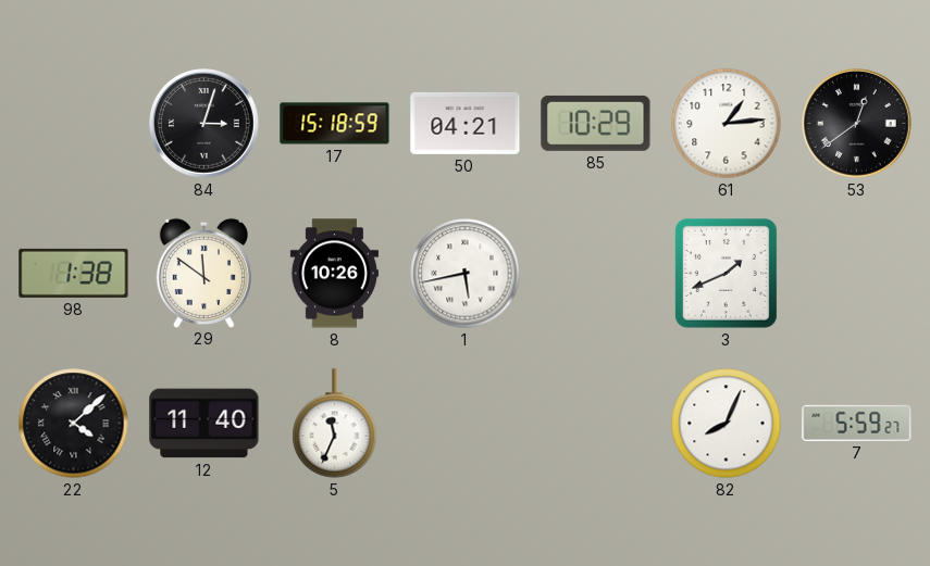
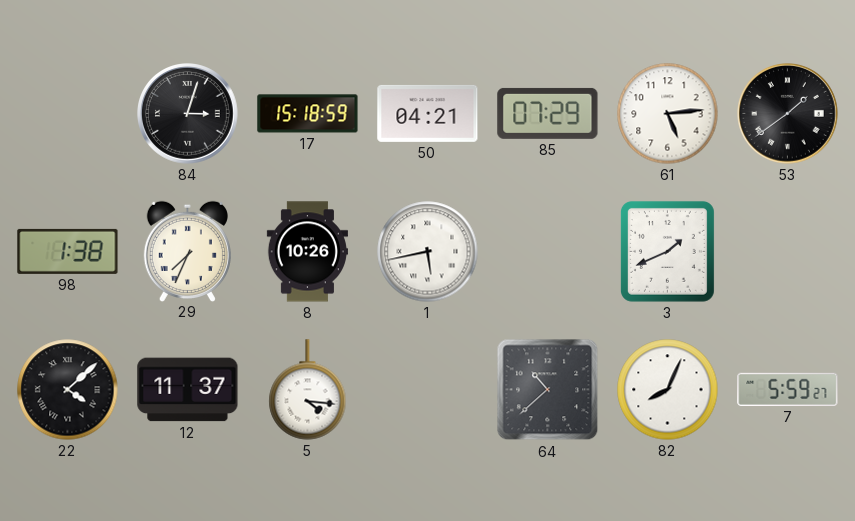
85: 10:29 -> 07:29
61: 1:14 -> 5:14
53: 12:39 -> 1:39
29: 11:51 -> 7:34
12: 11:40 -> 11:37
5: 11:34 -> 4:16
64: none -> 10:38
